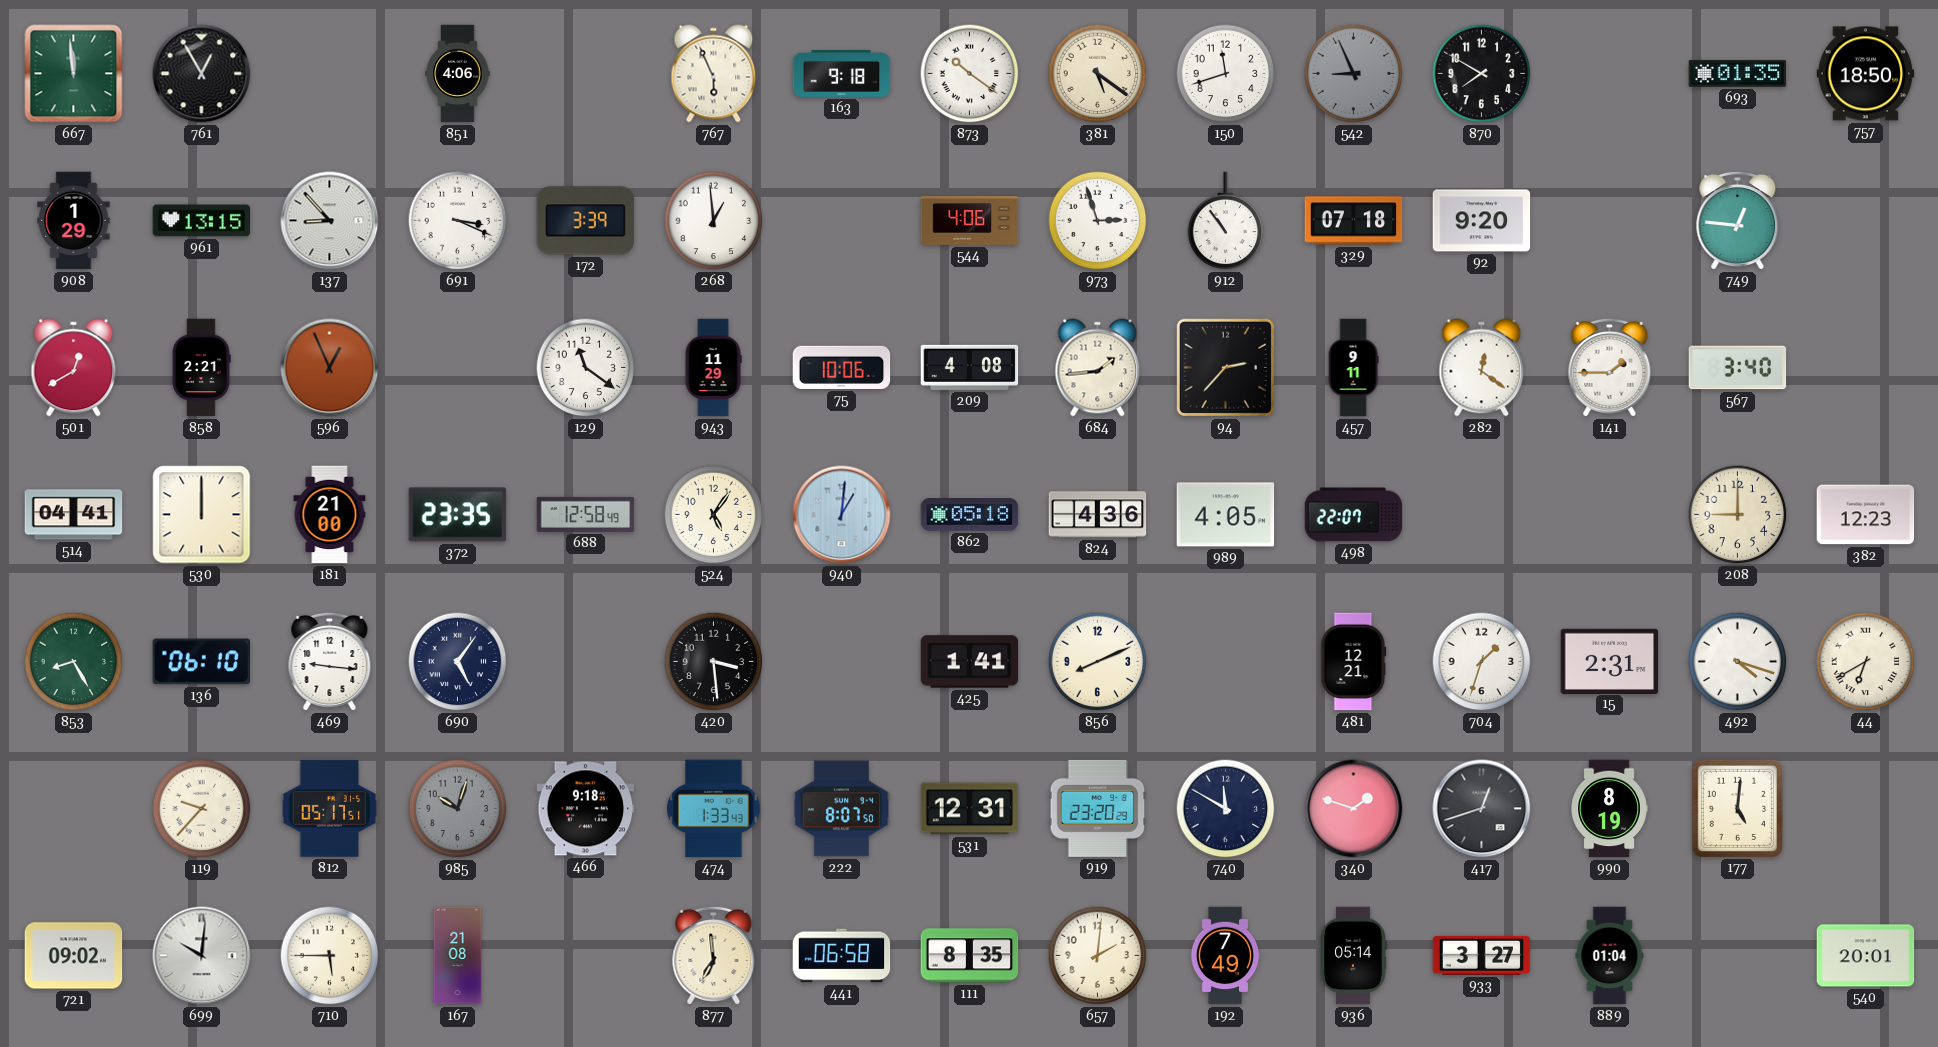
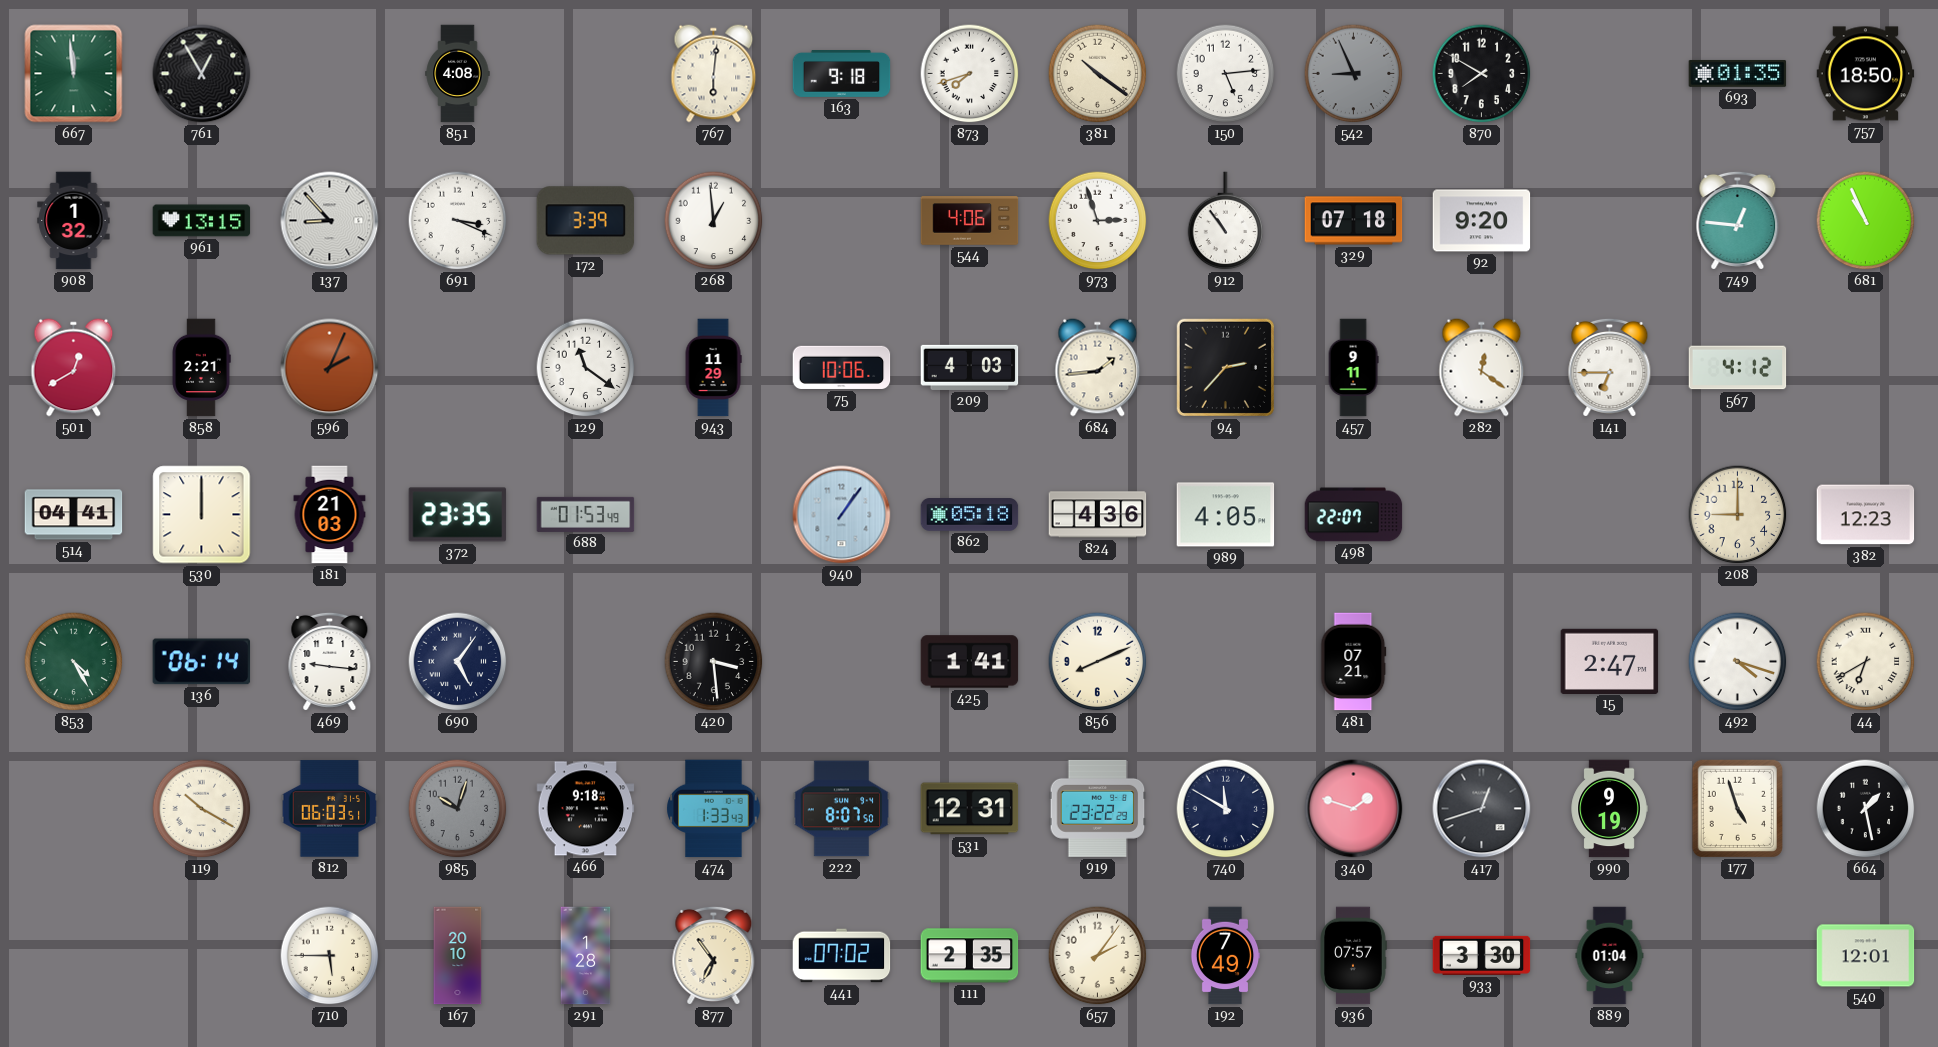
851: 4:06 -> 4:08
767: 5:56 -> 6:01
873: 10:21 -> 7:42
381: 5:21 -> 10:21
150: 11:42 -> 5:14
908: 1:29 -> 1:32
681: none -> 10:56
596: 12:56 -> 2:04
209: 4:08 -> 4:03
141: 1:45 -> 6:45
567: 3:40 -> 4:12
181: 21:00 -> 21:03
688: 12:58 -> 01:53
524: 5:06 -> none
940: 1:01 -> 1:06
853: 8:25 -> 4:25
136: 06:10 -> 06:14
481: 12:21 -> 07:21
704: 1:33 -> none
15: 2:31 -> 2:47
119: 9:37 -> 10:20
812: 05:17 -> 06:03
919: 23:20 -> 23:22
990: 8:19 -> 9:19
177: 5:01 -> 4:57
664: none -> 1:28
721: 09:02 -> none
699: 10:01 -> none
167: 21:08 -> 20:10
291: none -> 1:28
877: 6:59 -> 6:54
441: 06:58 -> 07:02
111: 8:35 -> 2:35
657: 2:01 -> 2:06
936: 05:14 -> 07:57
933: 3:27 -> 3:30
540: 20:01 -> 12:01
